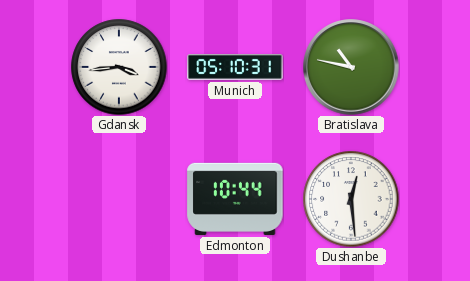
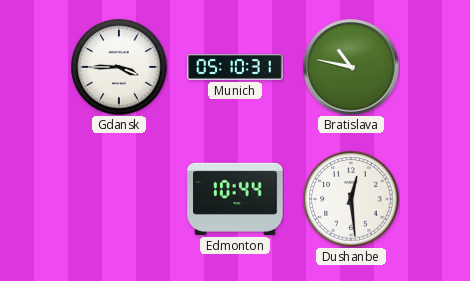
Gdansk: 3:44 -> 3:45
